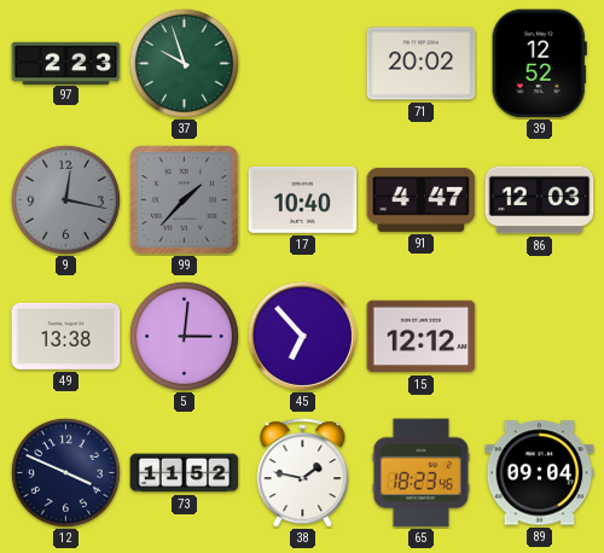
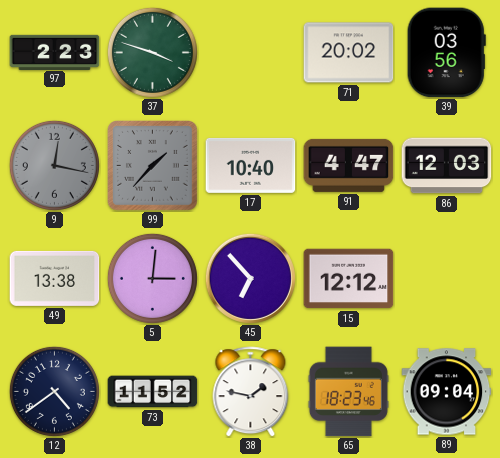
37: 9:57 -> 3:48
39: 12:52 -> 03:56
12: 3:49 -> 4:39
